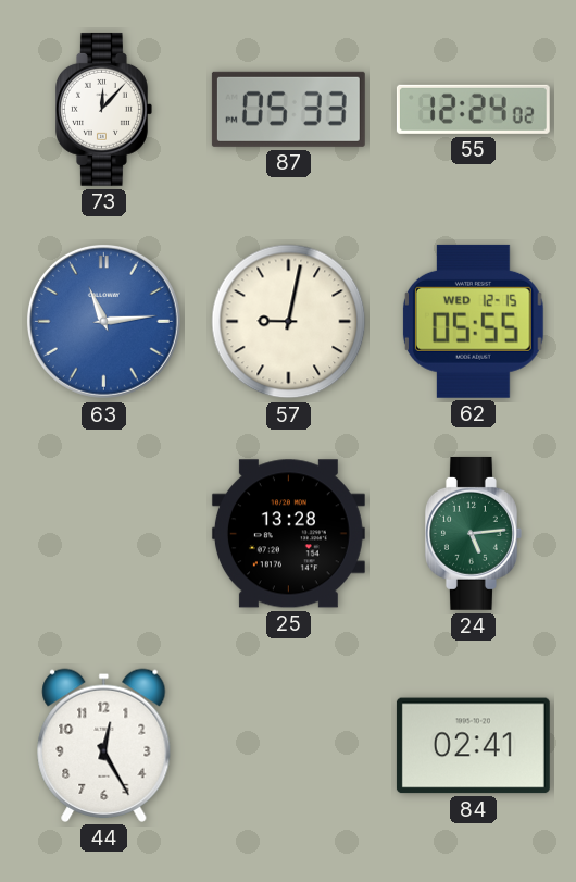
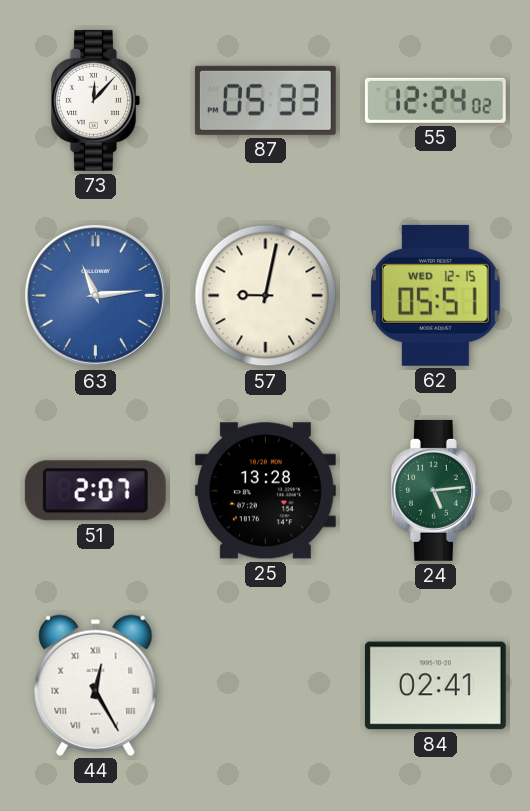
62: 05:55 -> 05:51
51: none -> 2:07
44 numerals: Arabic -> Roman
